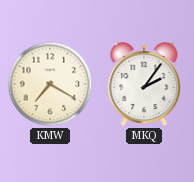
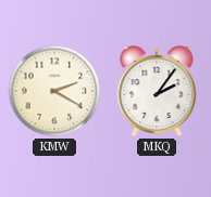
KMW: 7:20 -> 2:20
